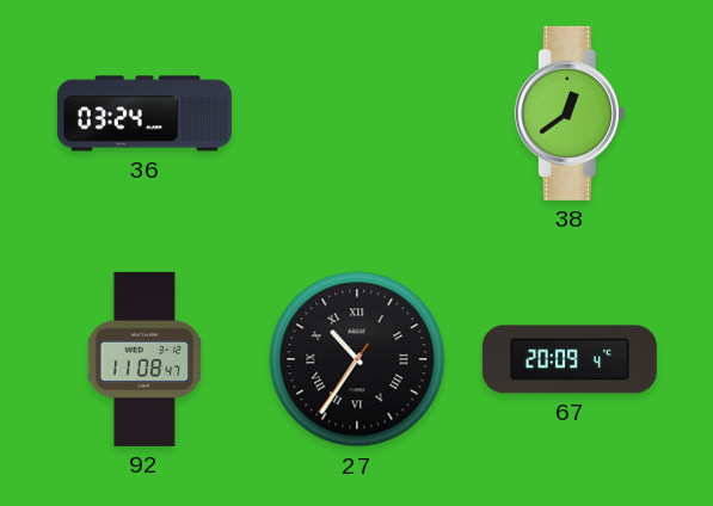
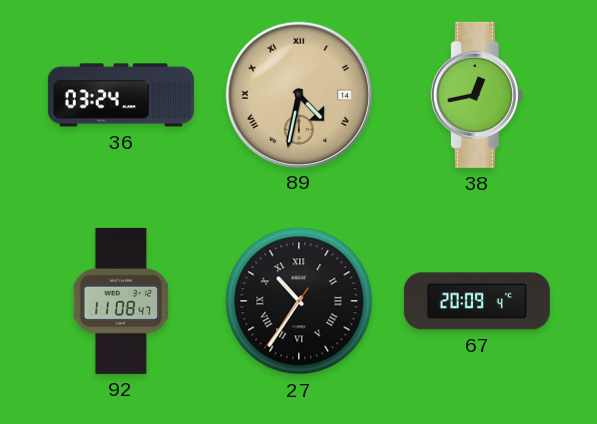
89: none -> 4:32
38: 12:39 -> 12:43
